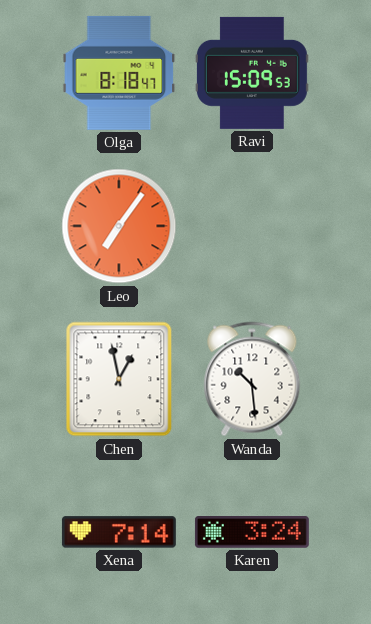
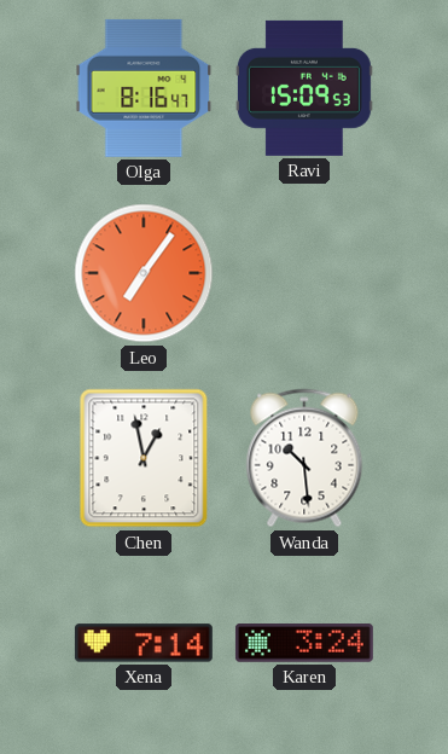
Olga: 8:18 -> 8:16
